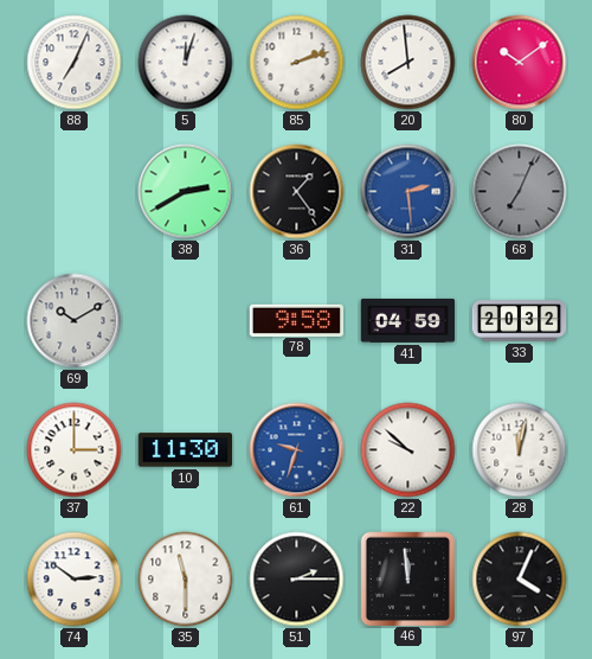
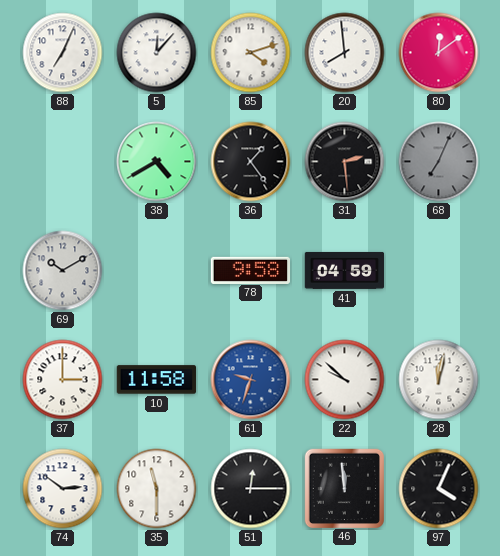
5: 12:03 -> 12:07
85: 2:12 -> 4:12
80: 10:09 -> 12:09
38: 2:40 -> 4:40
31 dial: blue -> black
33: 20:32 -> none
10: 11:30 -> 11:58
51: 2:15 -> 12:15
